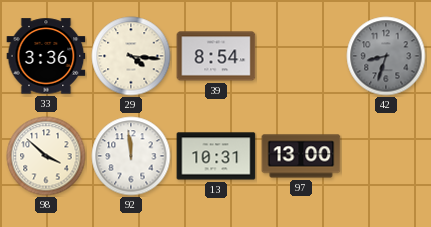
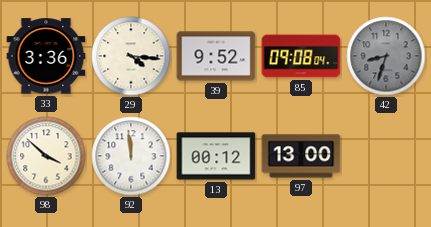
39: 8:54 -> 9:52
85: none -> 09:08
13: 10:31 -> 00:12
